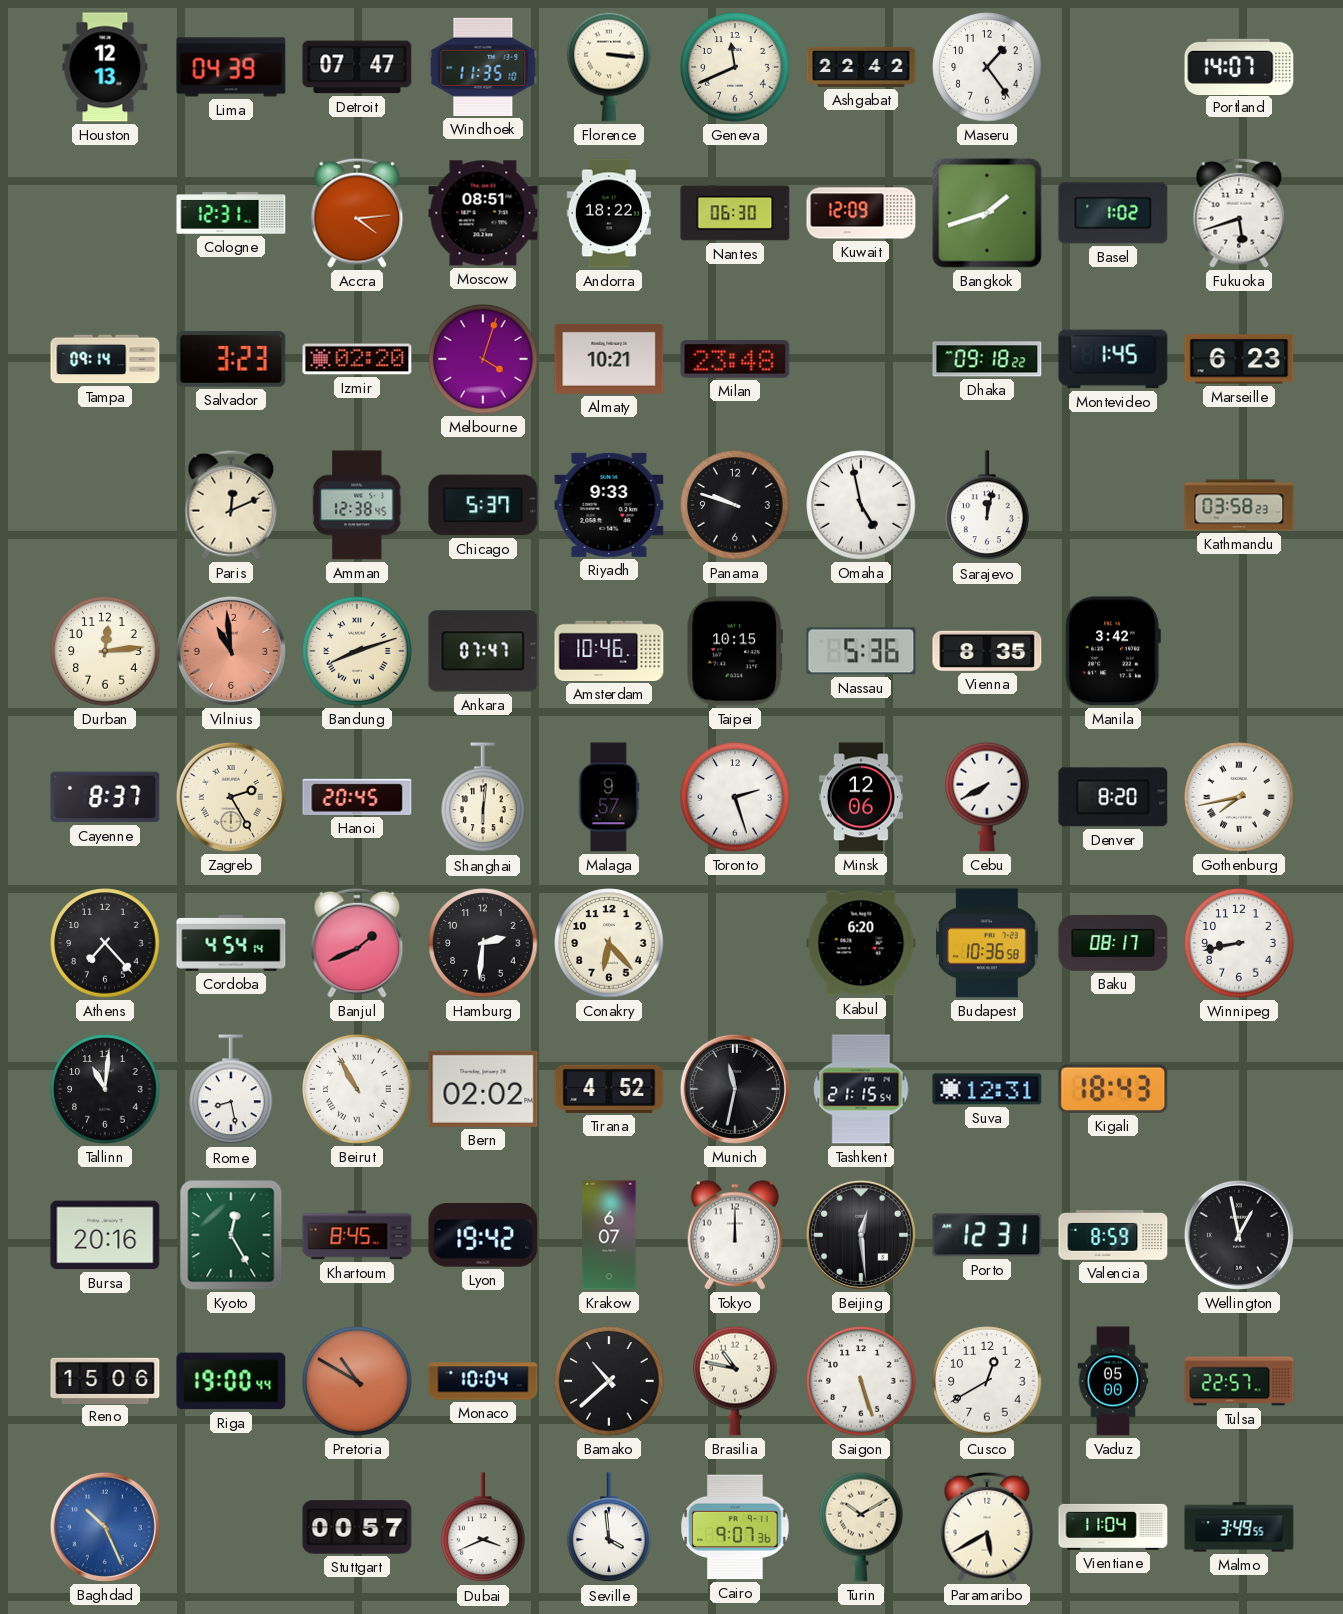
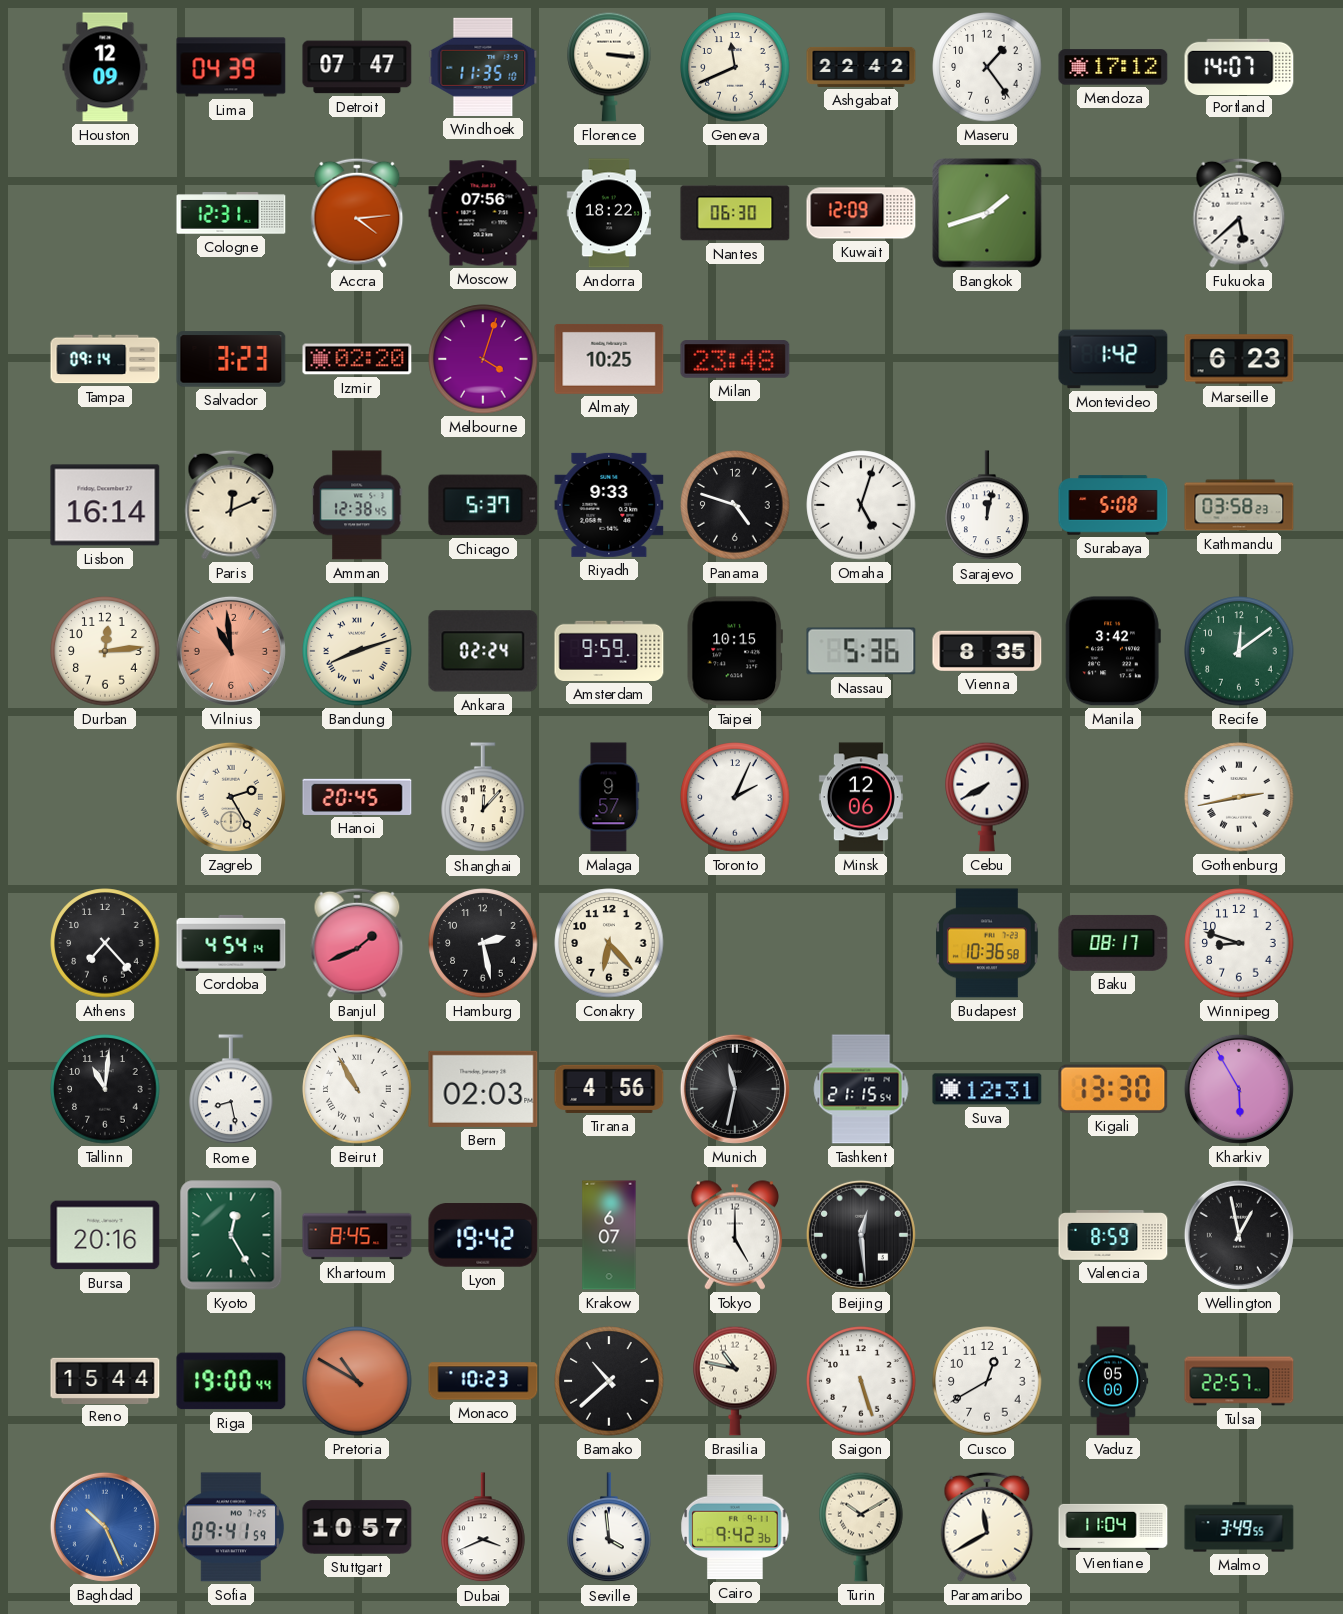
Houston: 12:13 -> 12:09
Mendoza: none -> 17:12
Moscow: 08:51 -> 07:56
Basel: 1:02 -> none
Fukuoka: 5:42 -> 5:38
Almaty: 10:21 -> 10:25
Dhaka: 09:18 -> none
Montevideo: 1:45 -> 1:42
Lisbon: none -> 16:14
Panama: 9:48 -> 4:48
Omaha: 4:58 -> 5:03
Surabaya: none -> 5:08
Ankara: 07:47 -> 02:24
Amsterdam: 10:46 -> 9:59
Recife: none -> 12:09
Cayenne: 8:37 -> none
Shanghai: 6:01 -> 12:07
Toronto: 2:27 -> 2:04
Denver: 8:20 -> none
Gothenburg: 7:43 -> 2:43
Hamburg: 2:31 -> 2:28
Kabul: 6:20 -> none
Winnipeg: 8:43 -> 8:48
Bern: 02:02 -> 02:03
Tirana: 4:52 -> 4:56
Kigali: 18:43 -> 13:30
Kharkiv: none -> 5:55
Tokyo: 12:00 -> 5:00
Porto: 12:31 -> none
Reno: 15:06 -> 15:44
Monaco: 10:04 -> 10:23
Sofia: none -> 09:41
Stuttgart: 00:57 -> 10:57
Cairo: 9:07 -> 9:42
Paramaribo: 5:40 -> 11:40
